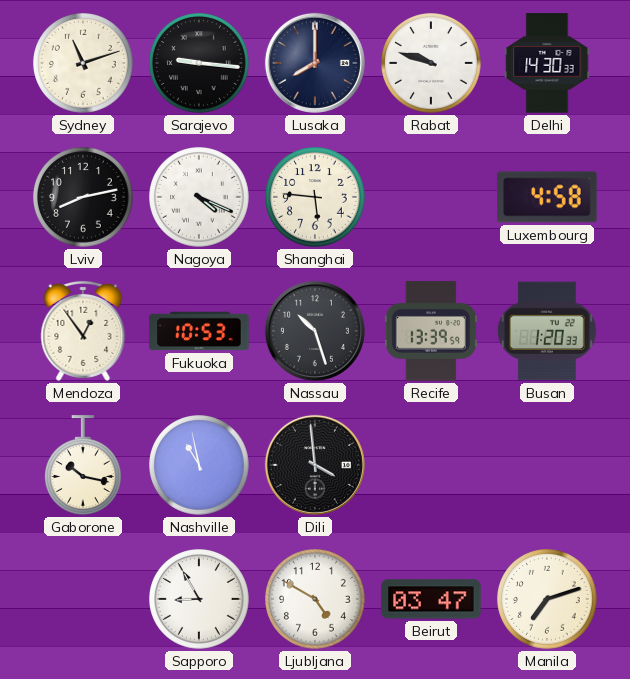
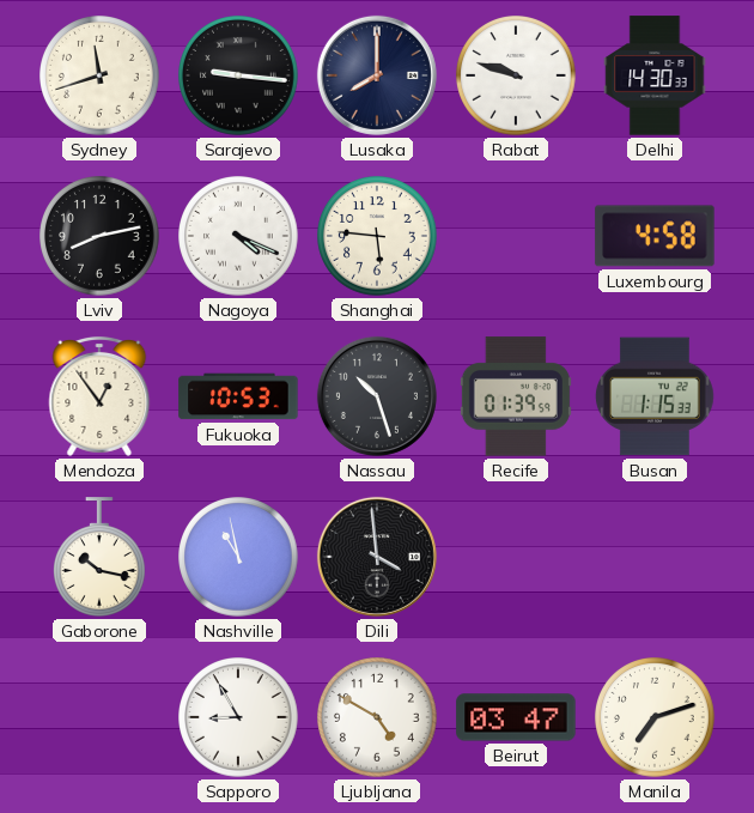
Sydney: 11:12 -> 11:42
Recife: 13:39 -> 01:39
Busan: 1:20 -> 1:15
